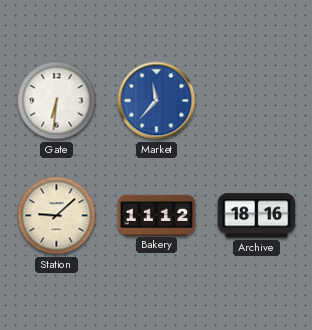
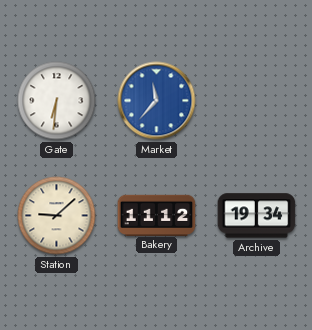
Archive: 18:16 -> 19:34
